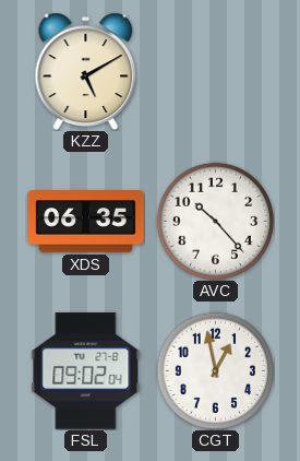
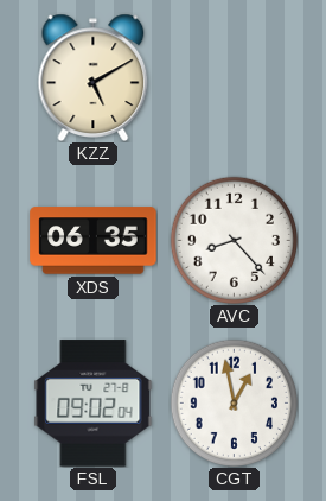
AVC: 10:23 -> 8:23
